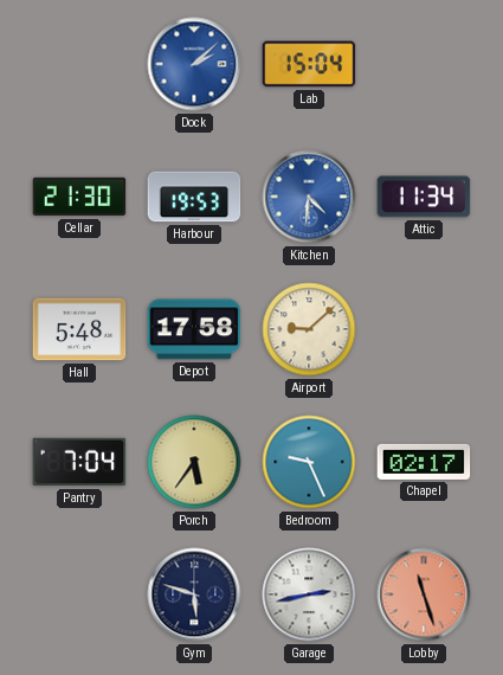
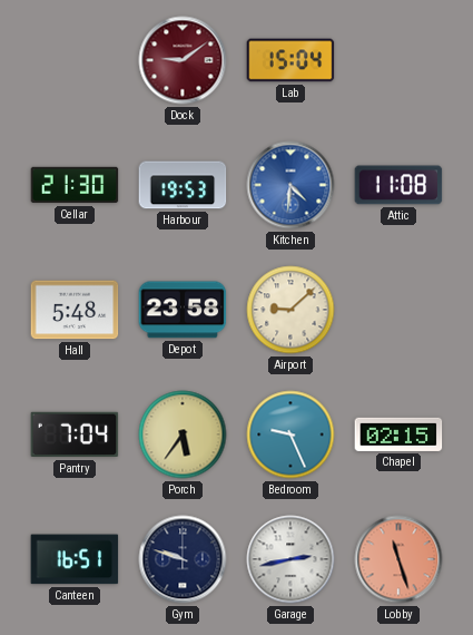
Dock: 2:08 -> 9:09
Dock dial: blue -> burgundy
Attic: 11:34 -> 11:08
Depot: 17:58 -> 23:58
Chapel: 02:17 -> 02:15
Canteen: none -> 16:51
Gym: 5:48 -> 9:48
